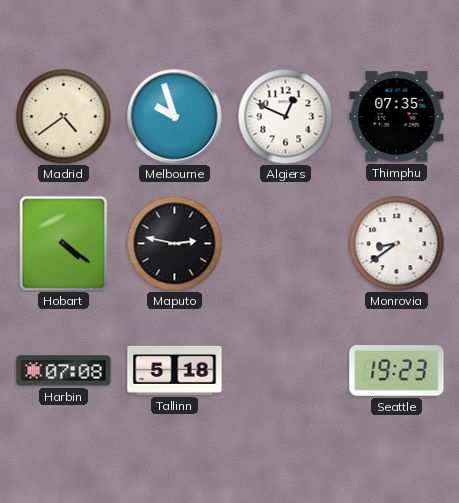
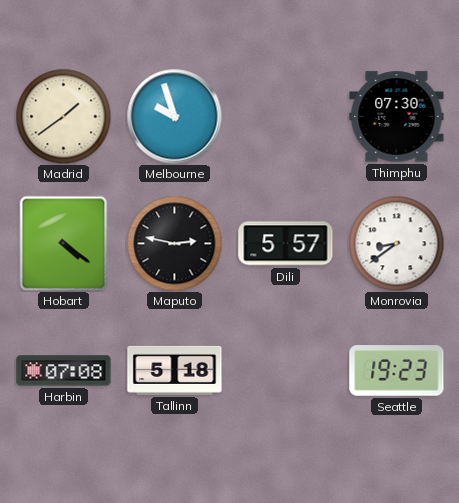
Madrid: 4:39 -> 1:39
Algiers: 12:49 -> none
Thimphu: 07:35 -> 07:30
Dili: none -> 5:57
